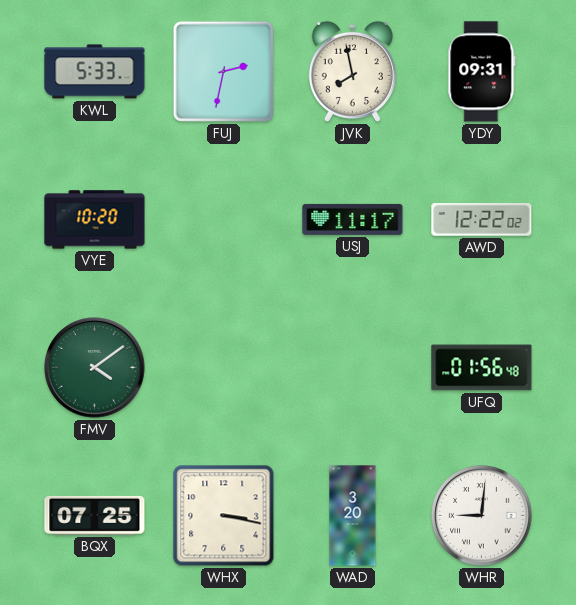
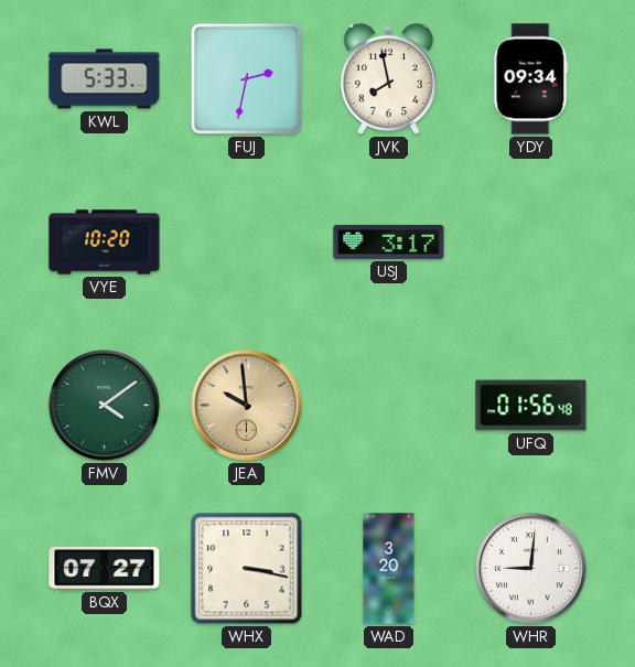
YDY: 09:31 -> 09:34
USJ: 11:17 -> 3:17
AWD: 12:22 -> none
JEA: none -> 9:59
BQX: 07:25 -> 07:27
